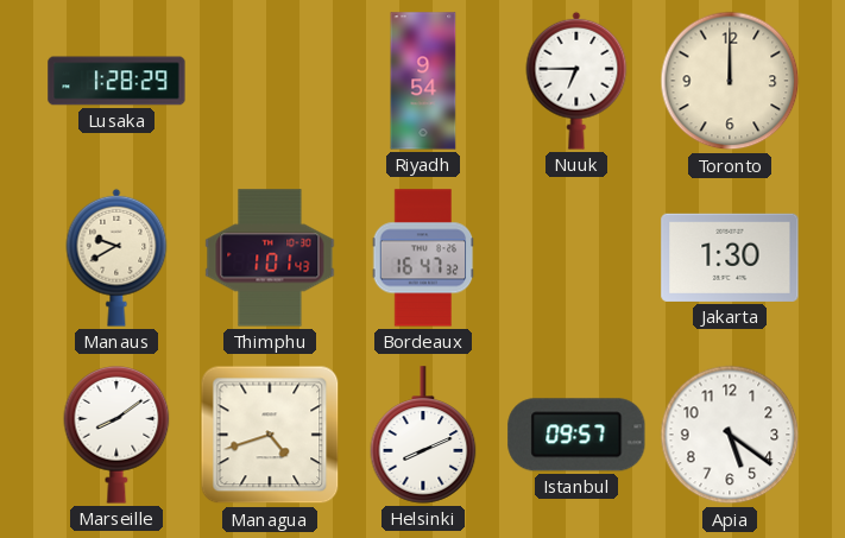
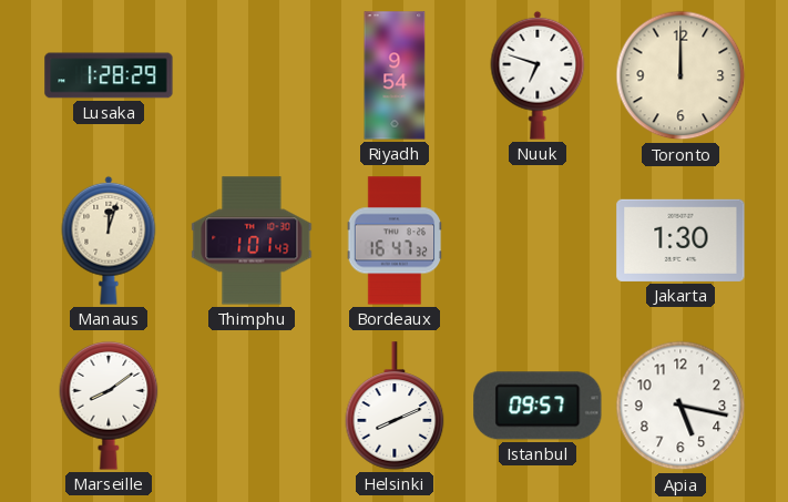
Nuuk: 6:45 -> 6:48
Manaus: 9:40 -> 12:03
Managua: 4:42 -> none
Apia: 5:21 -> 5:17
